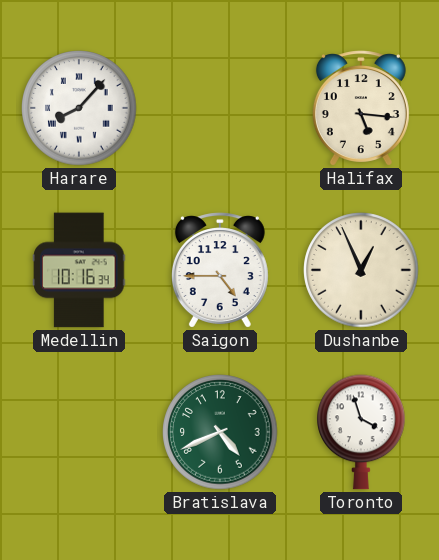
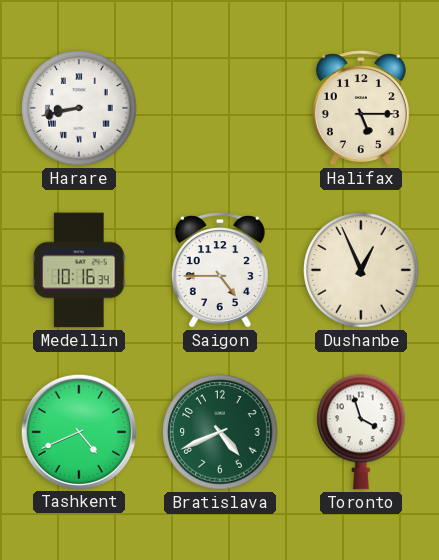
Harare: 8:07 -> 8:43
Halifax: 5:16 -> 5:15
Tashkent: none -> 4:41
